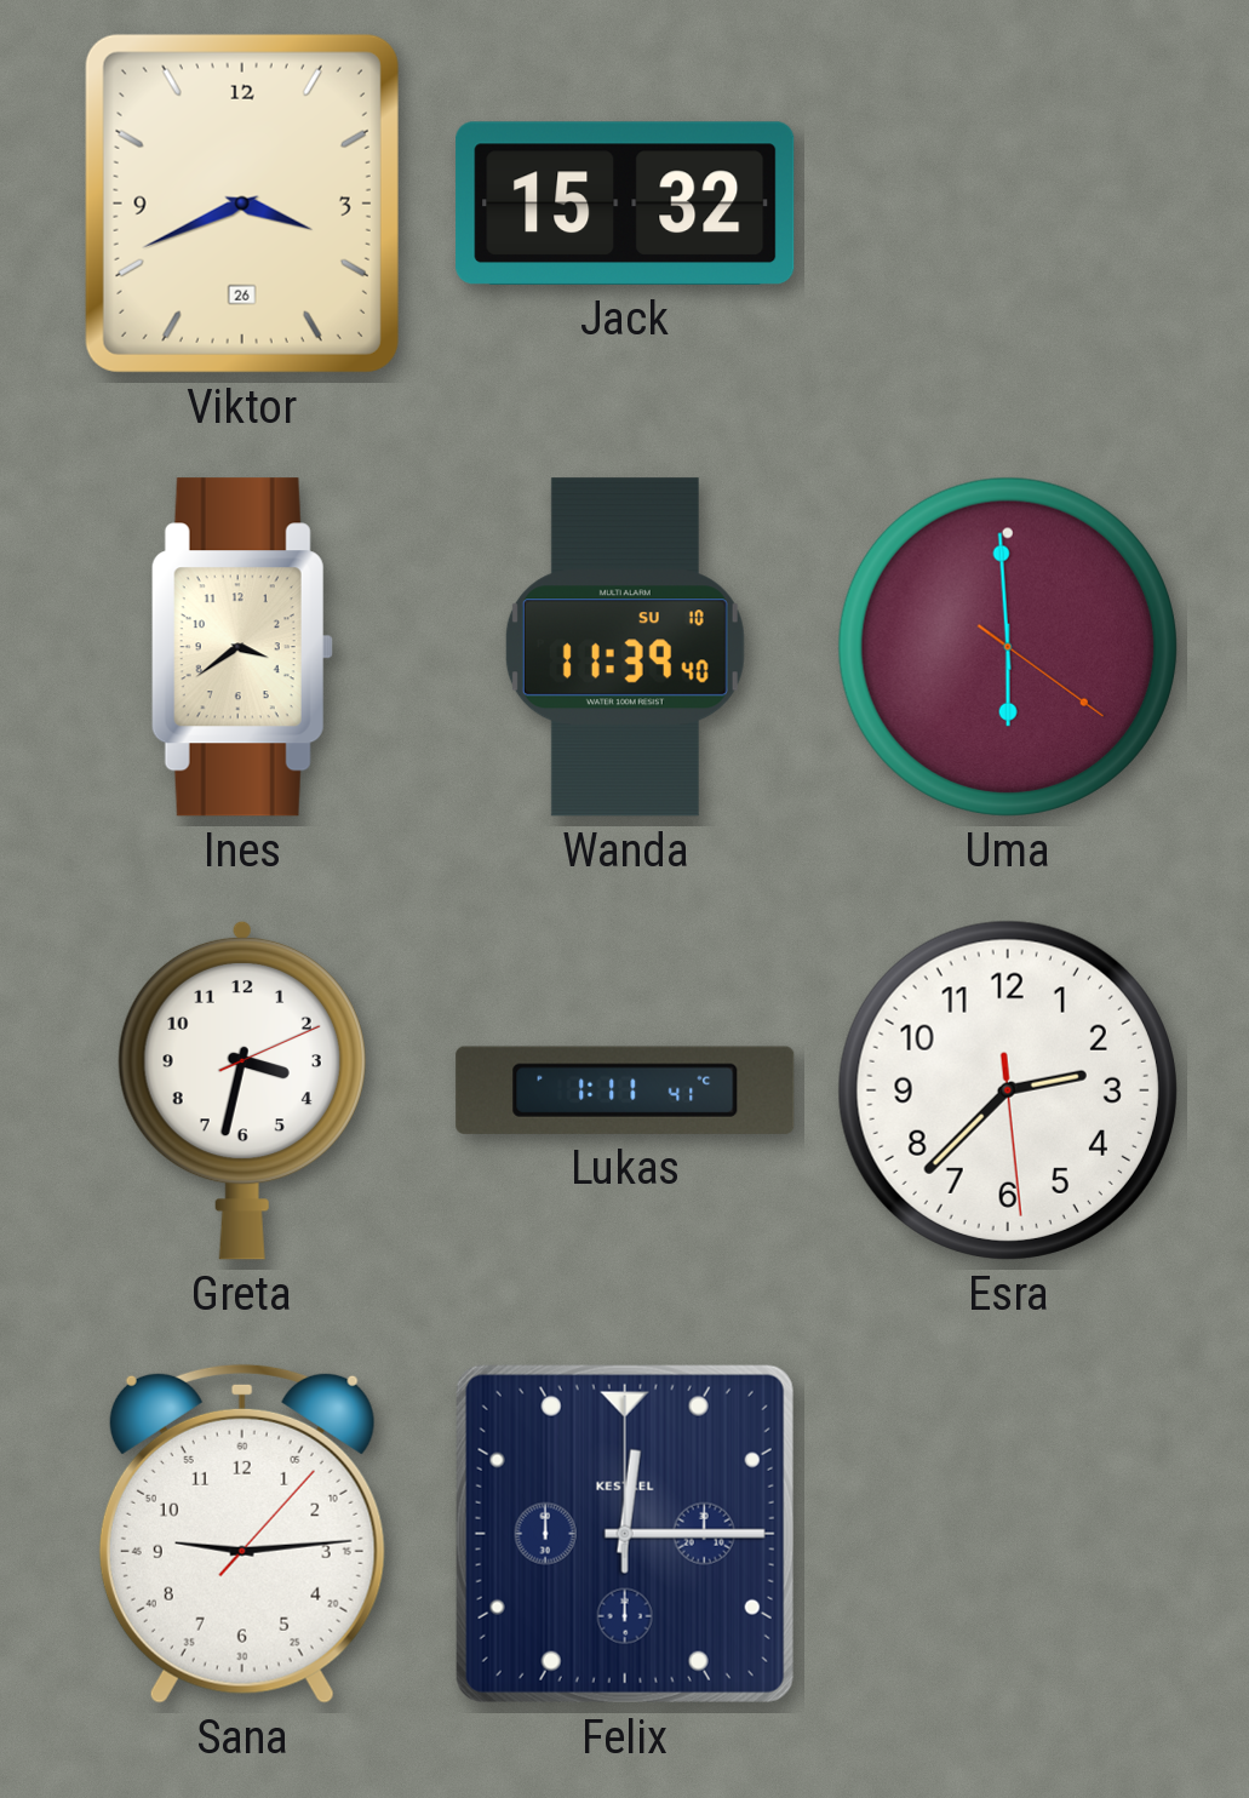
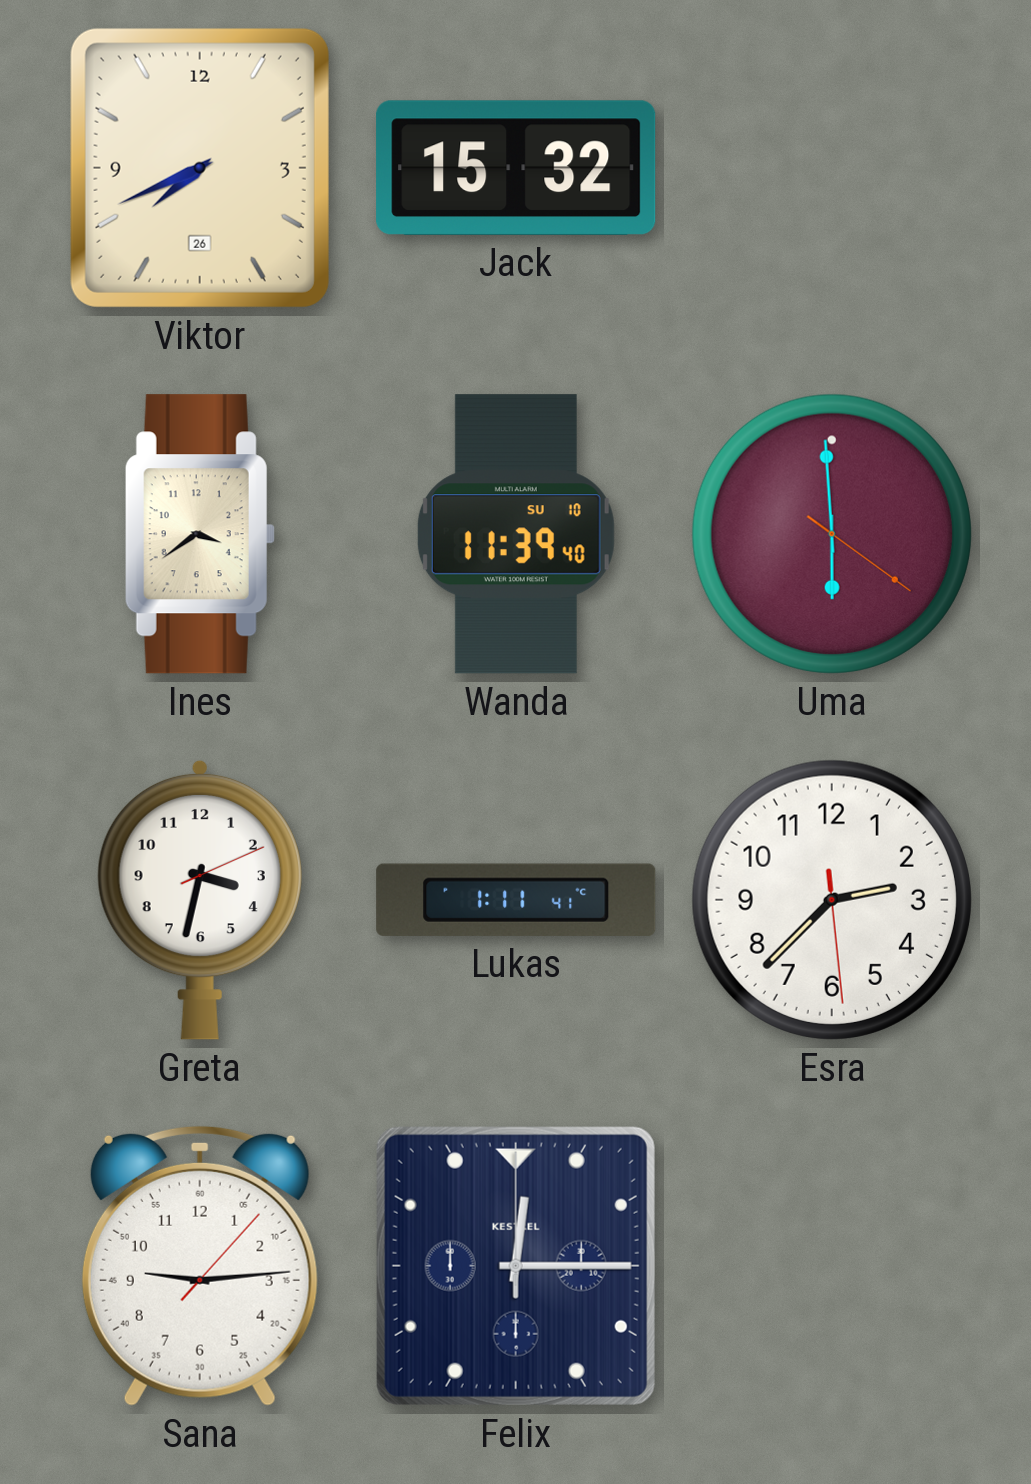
Viktor: 3:41 -> 7:41
